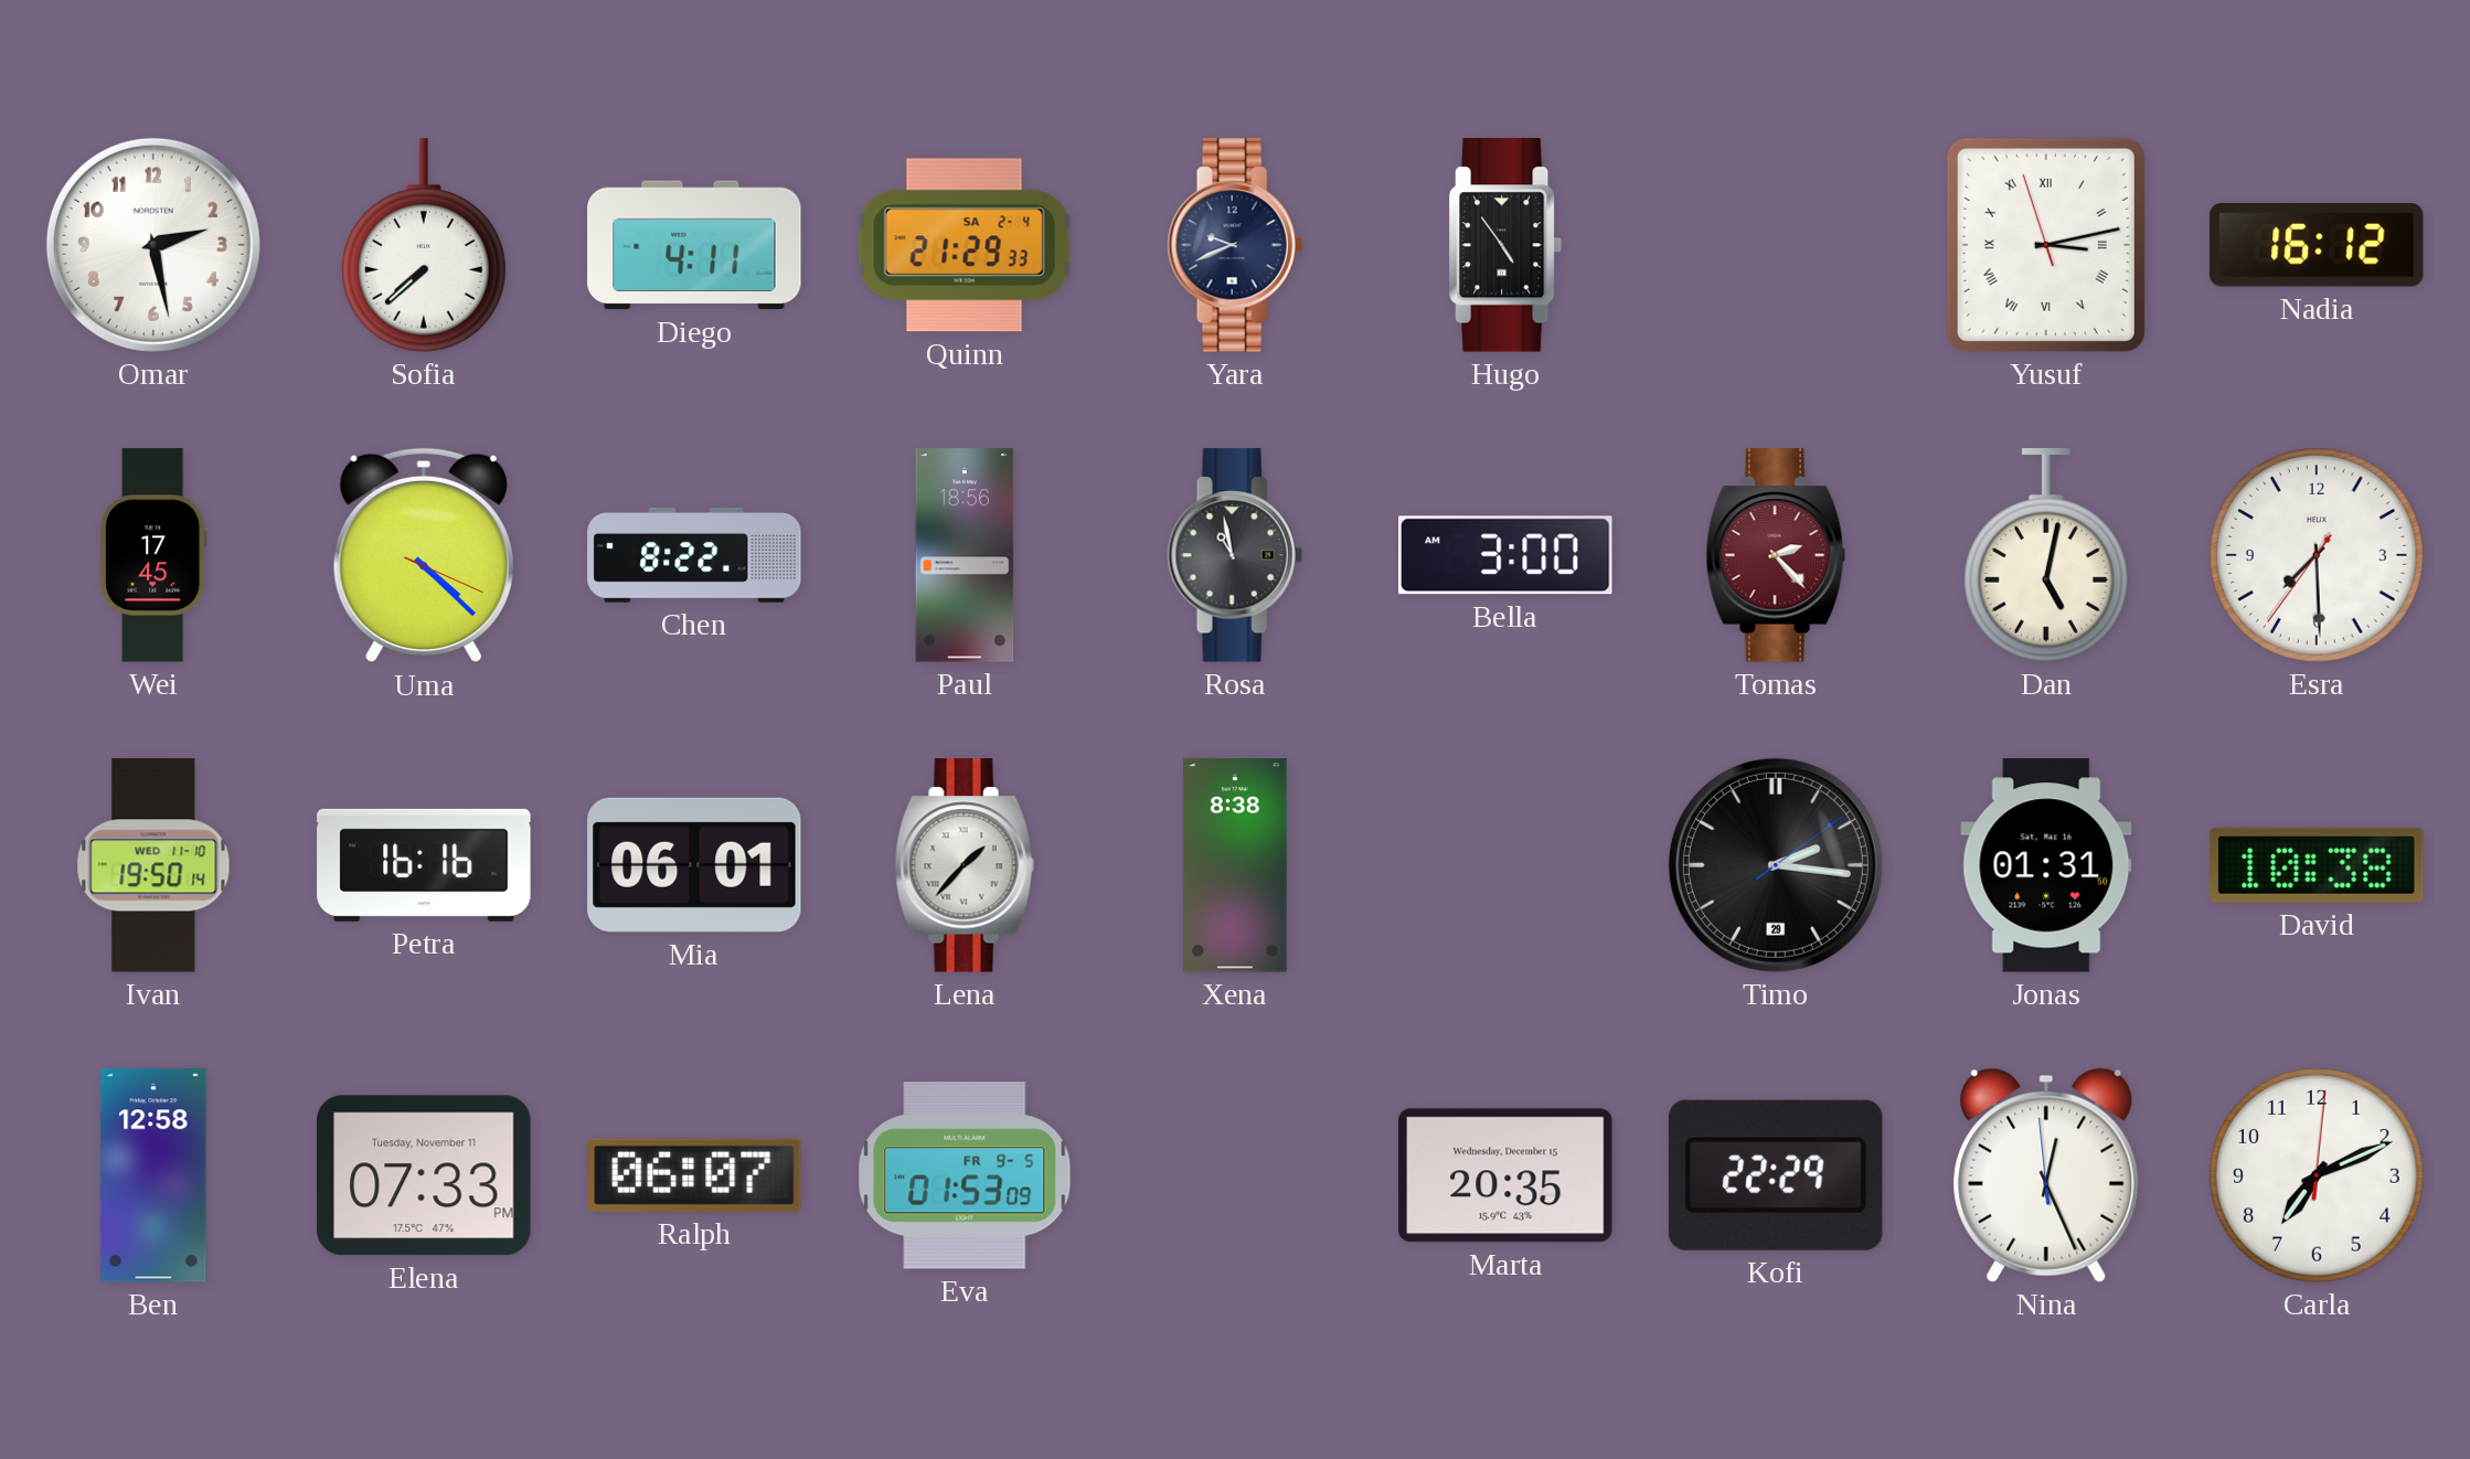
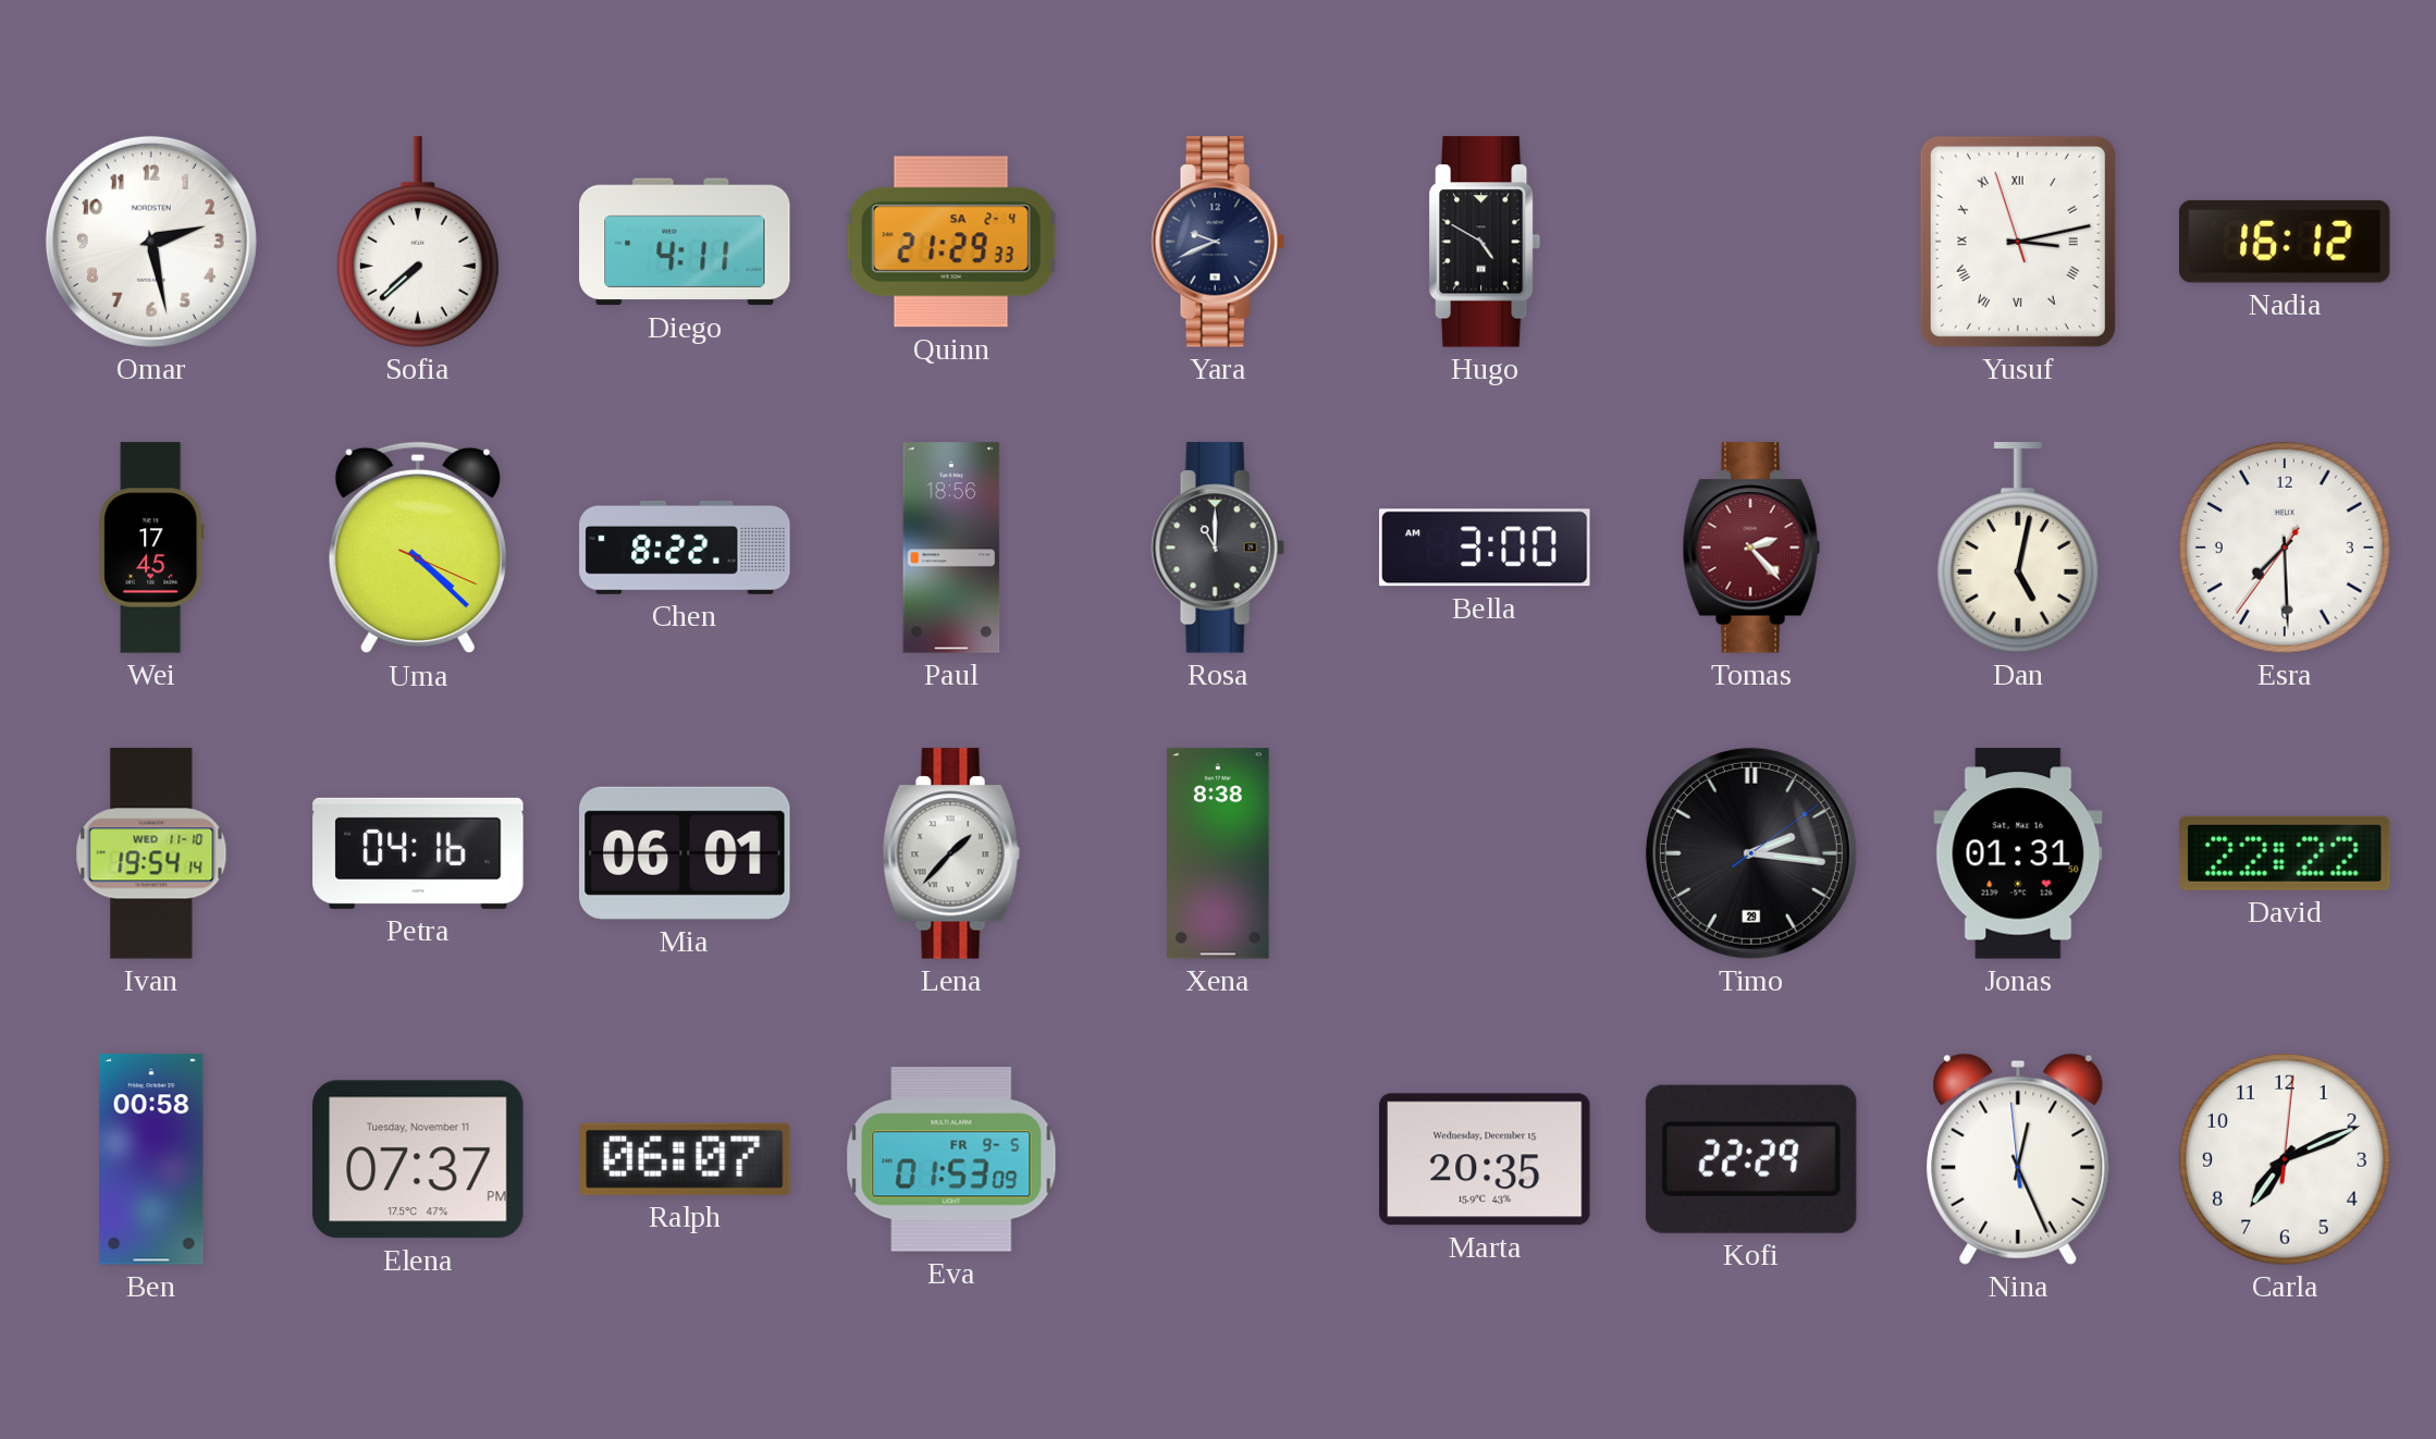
Hugo: 4:54 -> 4:50
Rosa: 10:58 -> 11:00
Ivan: 19:50 -> 19:54
Petra: 16:16 -> 04:16
David: 10:38 -> 22:22
Ben: 12:58 -> 00:58
Elena: 07:33 -> 07:37
